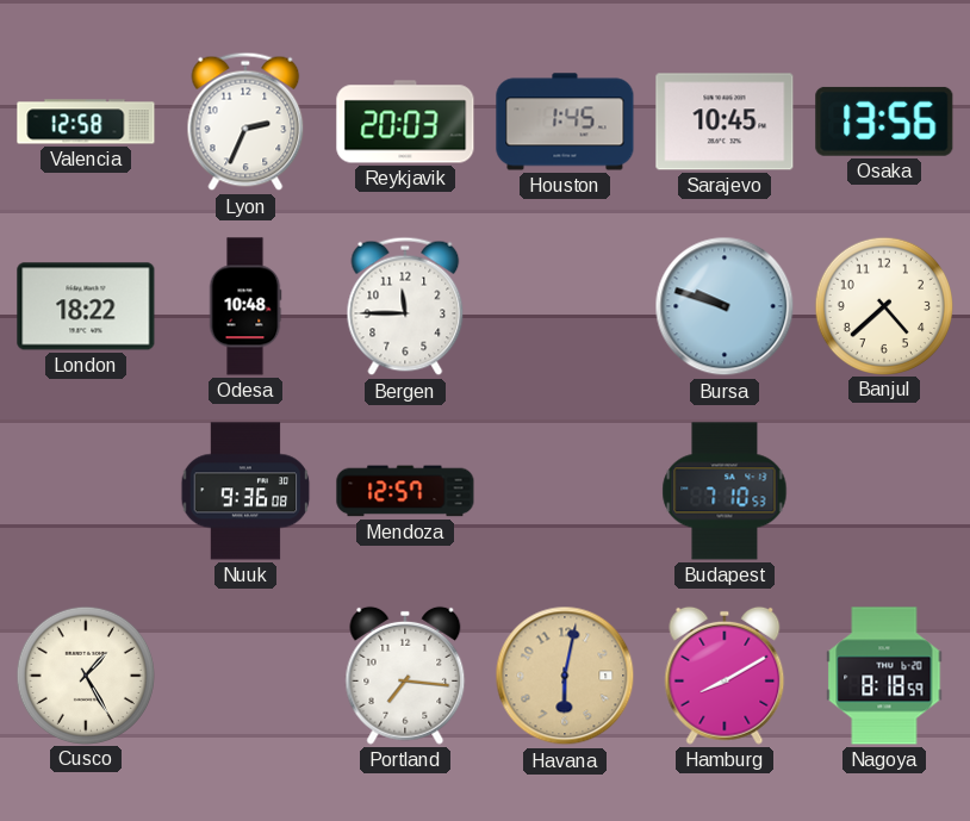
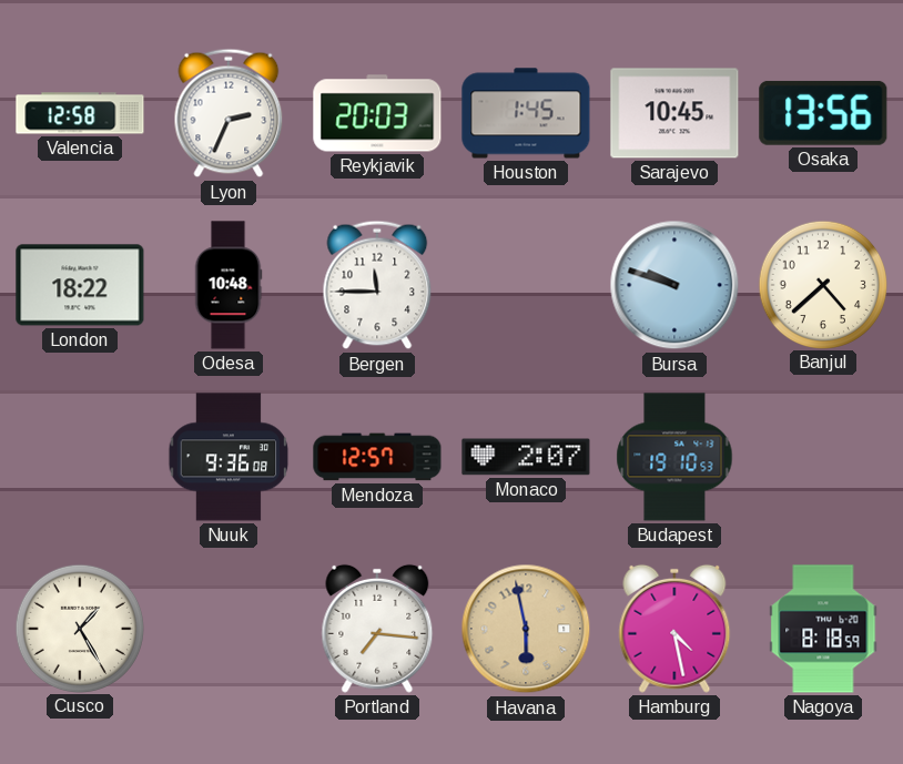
Monaco: none -> 2:07
Budapest: 7:10 -> 19:10
Havana: 6:02 -> 5:58
Hamburg: 8:10 -> 4:28
